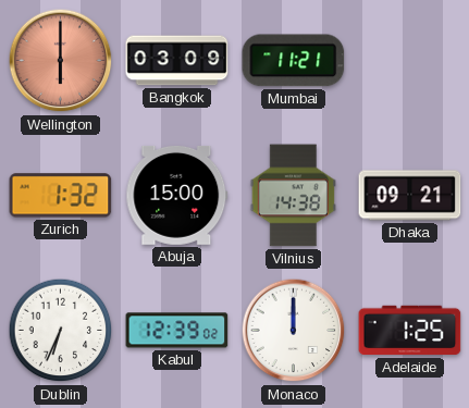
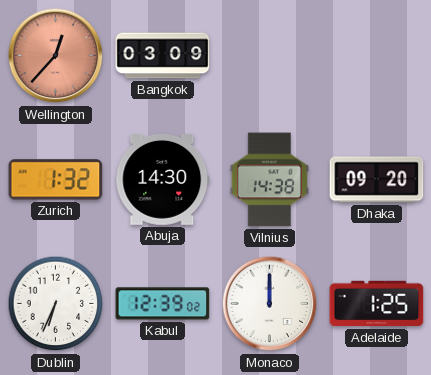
Wellington: 6:00 -> 12:37
Mumbai: 11:21 -> none
Abuja: 15:00 -> 14:30
Dhaka: 09:21 -> 09:20
